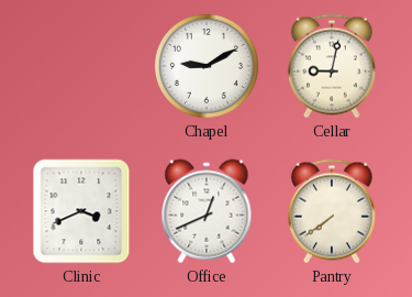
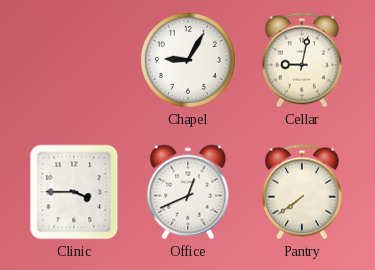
Chapel: 9:10 -> 9:05
Clinic: 3:41 -> 3:45
